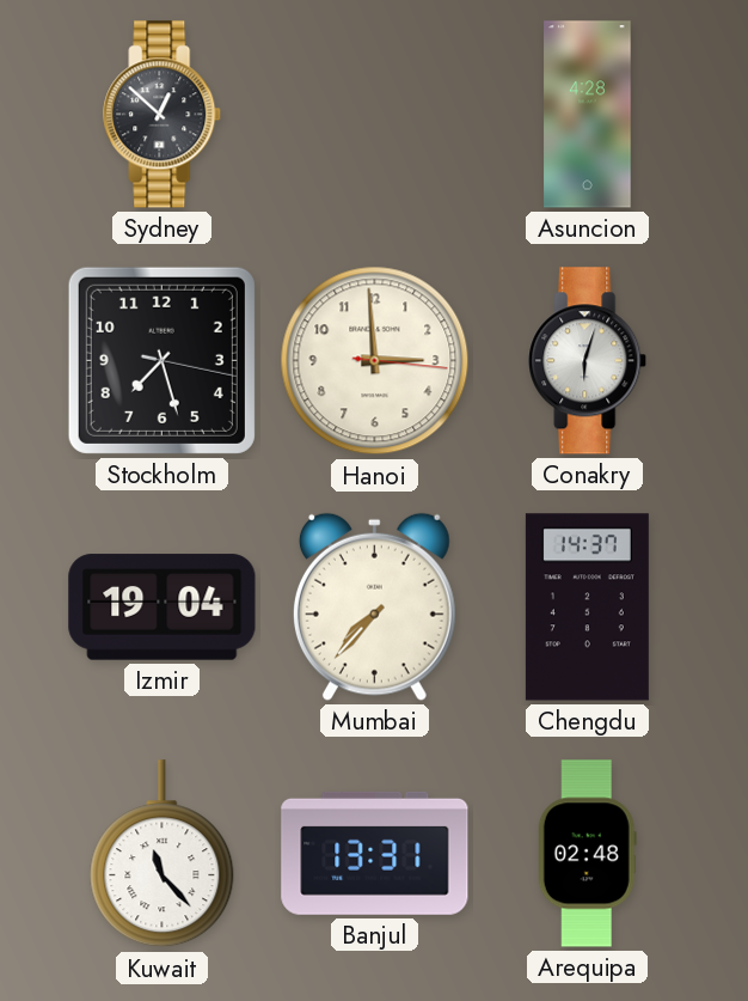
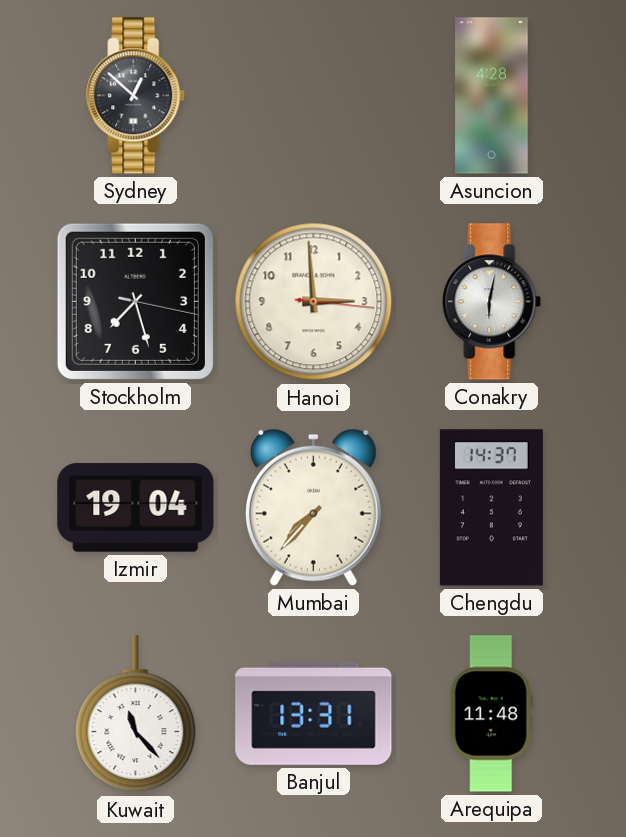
Conakry: 6:03 -> 6:02
Arequipa: 02:48 -> 11:48
